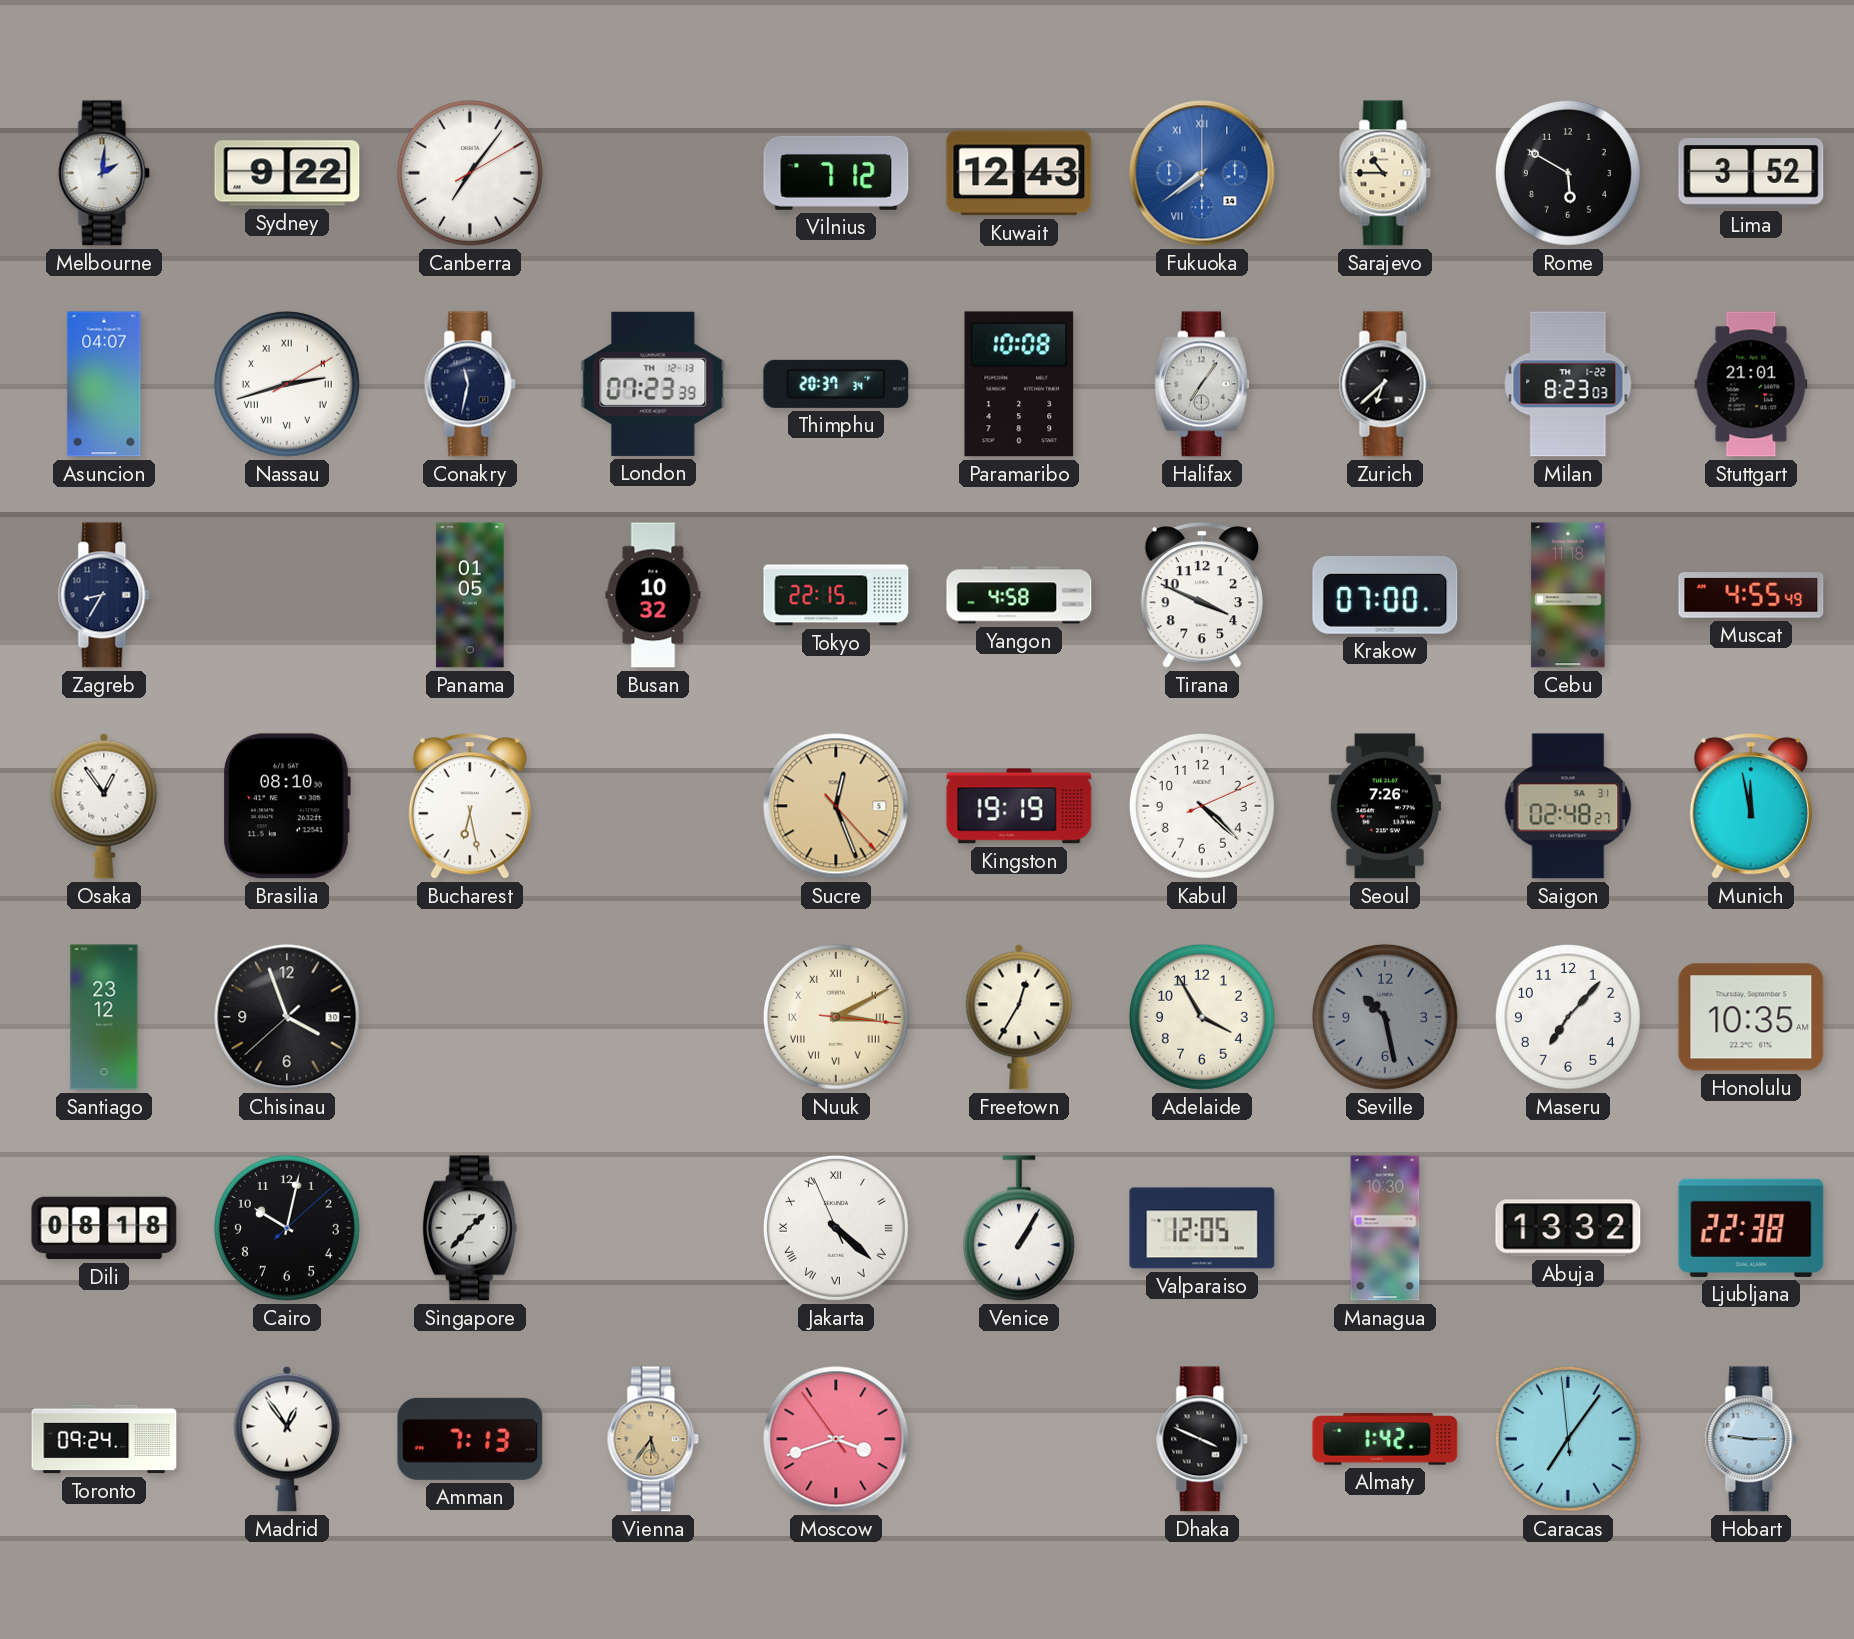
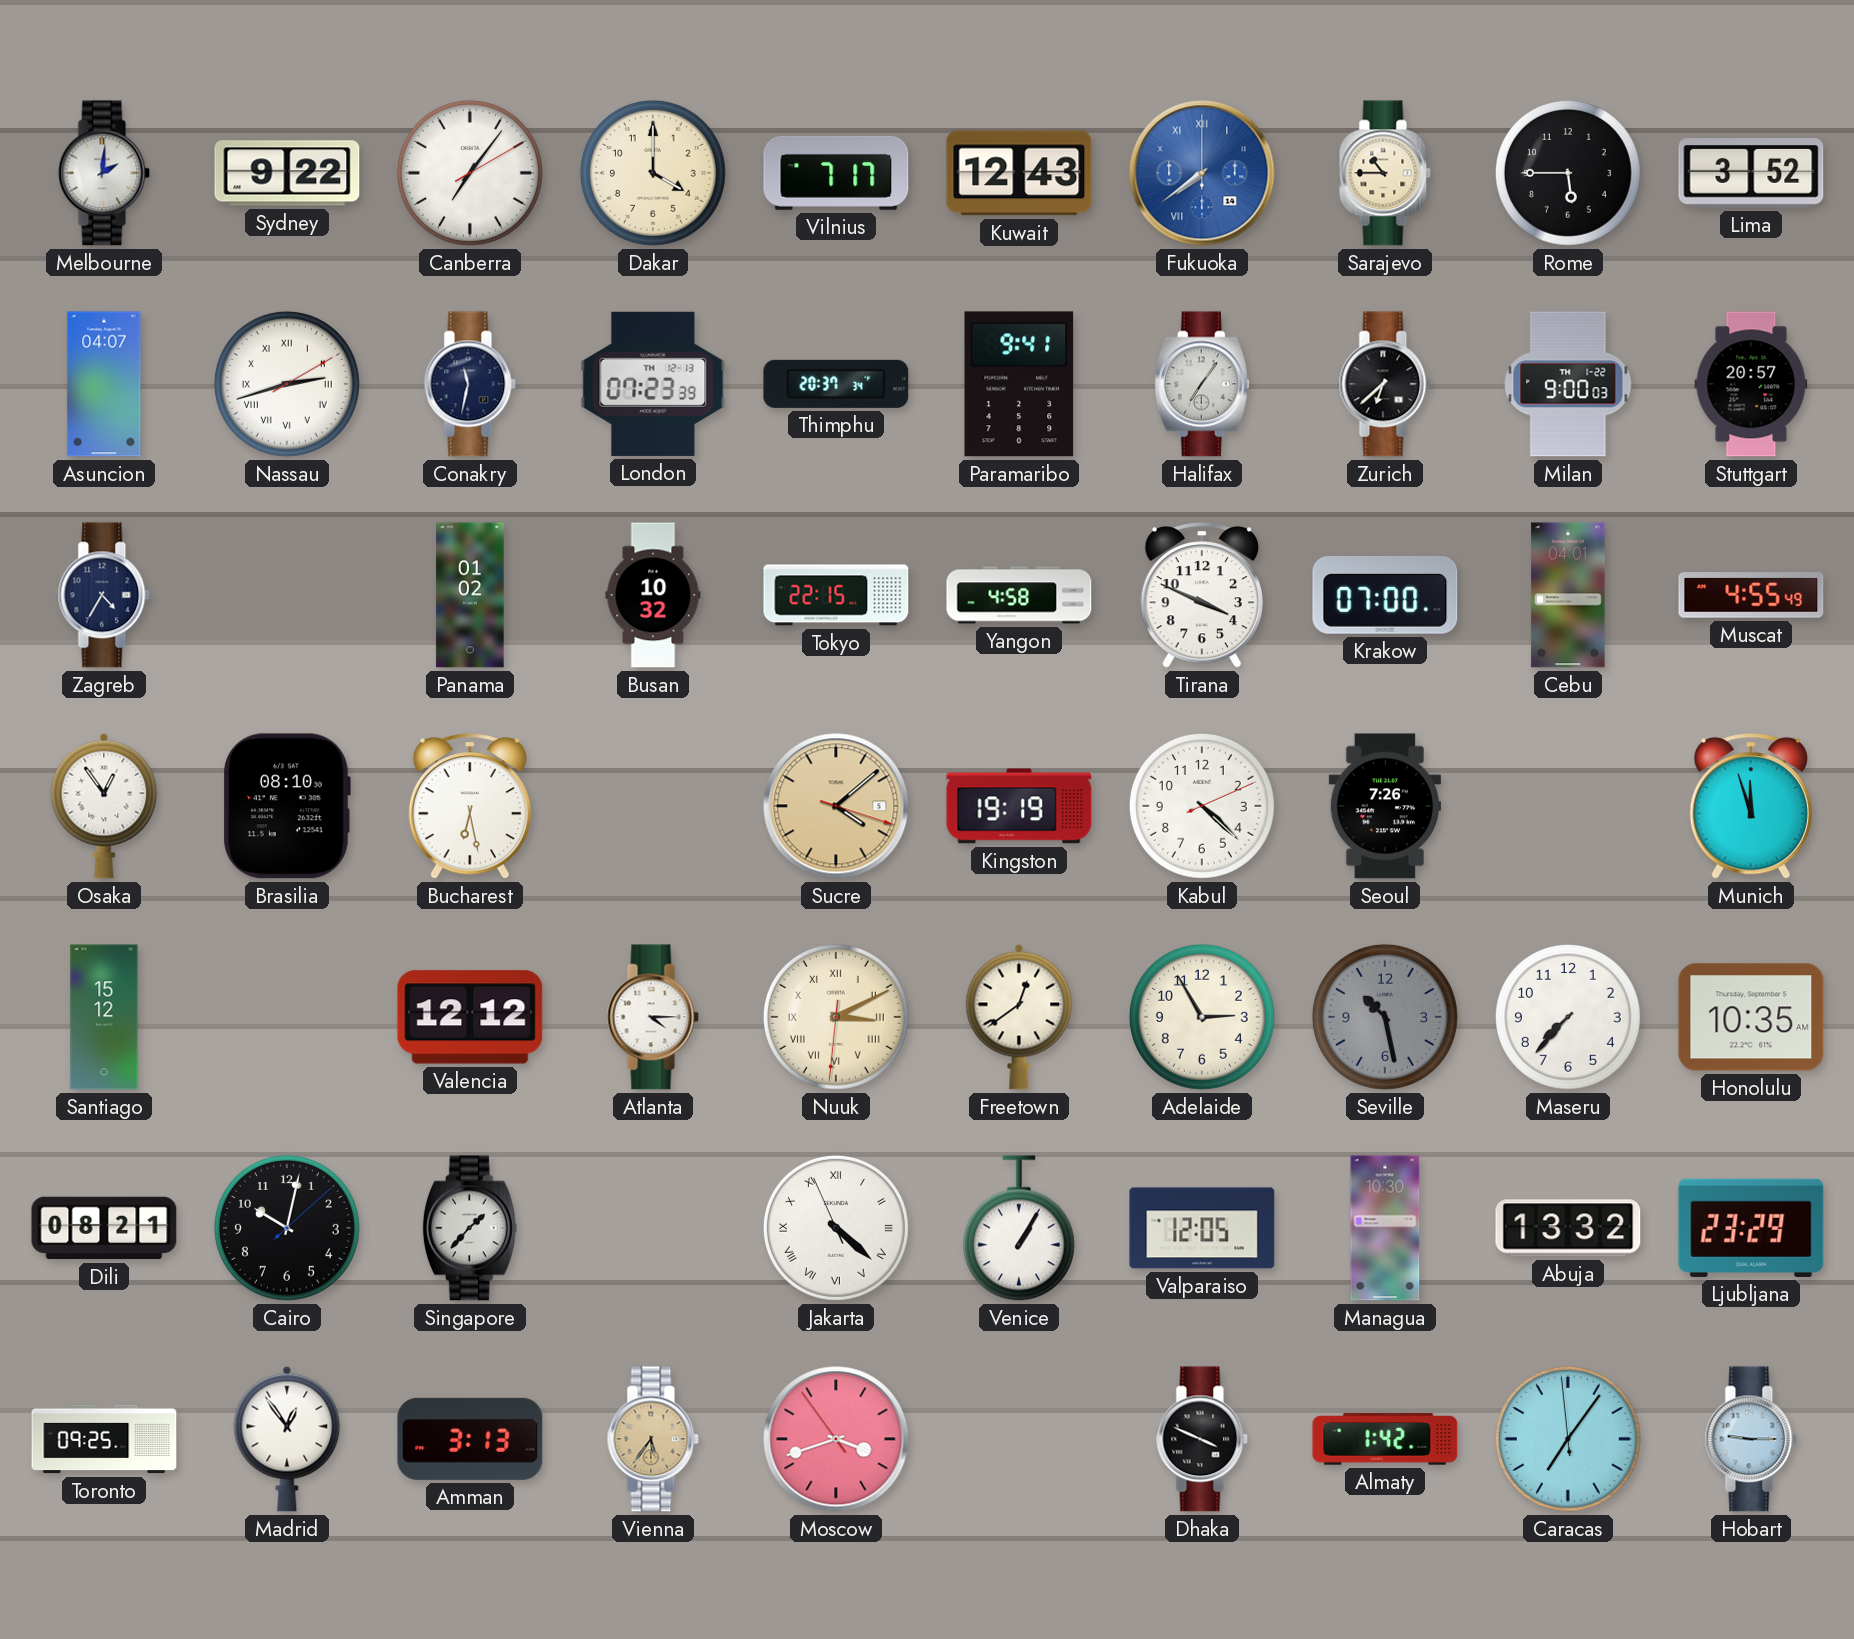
Dakar: none -> 4:00
Vilnius: 7:12 -> 7:17
Rome: 5:50 -> 5:45
Paramaribo: 10:08 -> 9:41
Milan: 8:23 -> 9:00
Stuttgart: 21:01 -> 20:57
Zagreb: 8:35 -> 4:35
Panama: 01:05 -> 01:02
Cebu: 11:18 -> 04:01
Sucre: 12:26 -> 4:08
Saigon: 02:48 -> none
Munich: 11:58 -> 11:57
Santiago: 23:12 -> 15:12
Chisinau: 3:56 -> none
Valencia: none -> 12:12
Atlanta: none -> 4:15
Nuuk: 3:10:16 -> 3:10:31
Freetown: 12:35 -> 12:39
Adelaide: 3:55 -> 2:55
Maseru: 7:07 -> 7:37
Dili: 08:18 -> 08:21
Ljubljana: 22:38 -> 23:29
Toronto: 09:24 -> 09:25
Amman: 7:13 -> 3:13
